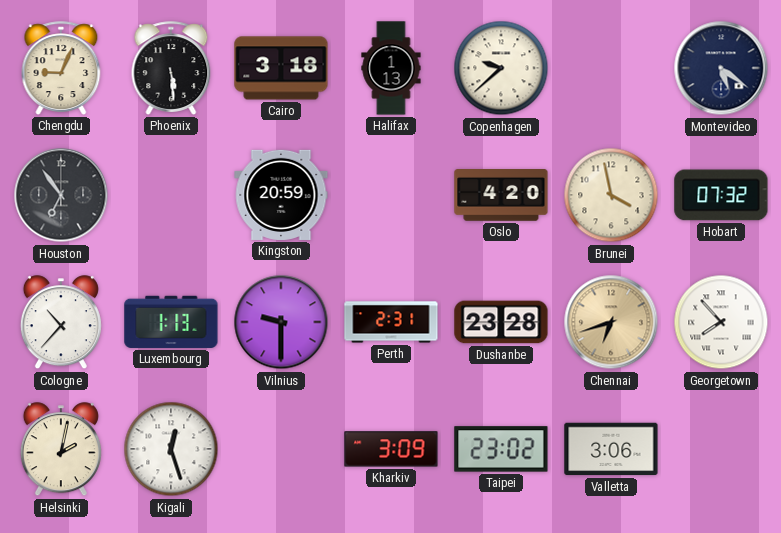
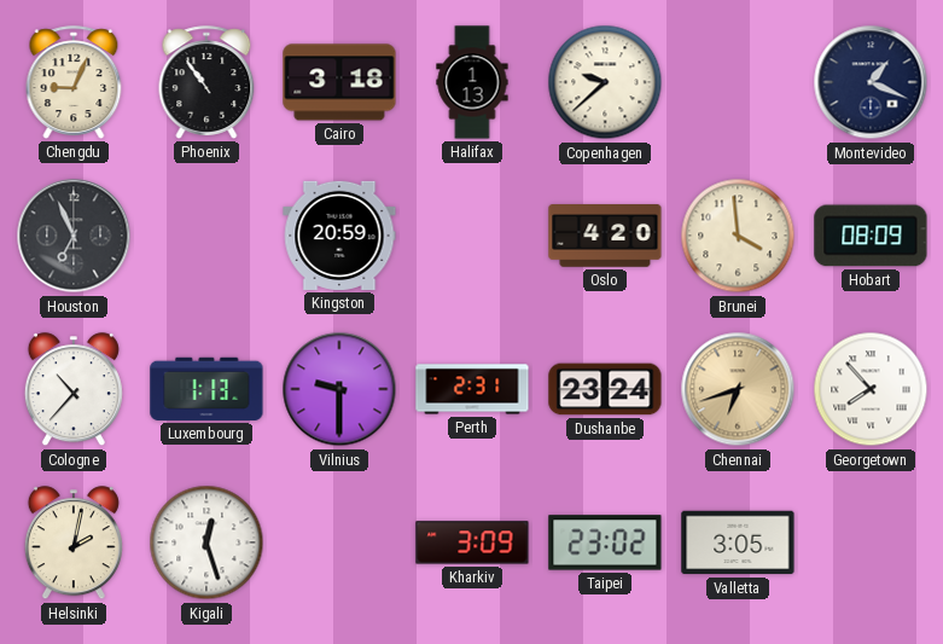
Phoenix: 5:29 -> 10:54
Montevideo: 5:21 -> 1:19
Houston: 6:54 -> 6:56
Brunei: 3:58 -> 3:59
Hobart: 07:32 -> 08:09
Dushanbe: 23:28 -> 23:24
Valletta: 3:06 -> 3:05
